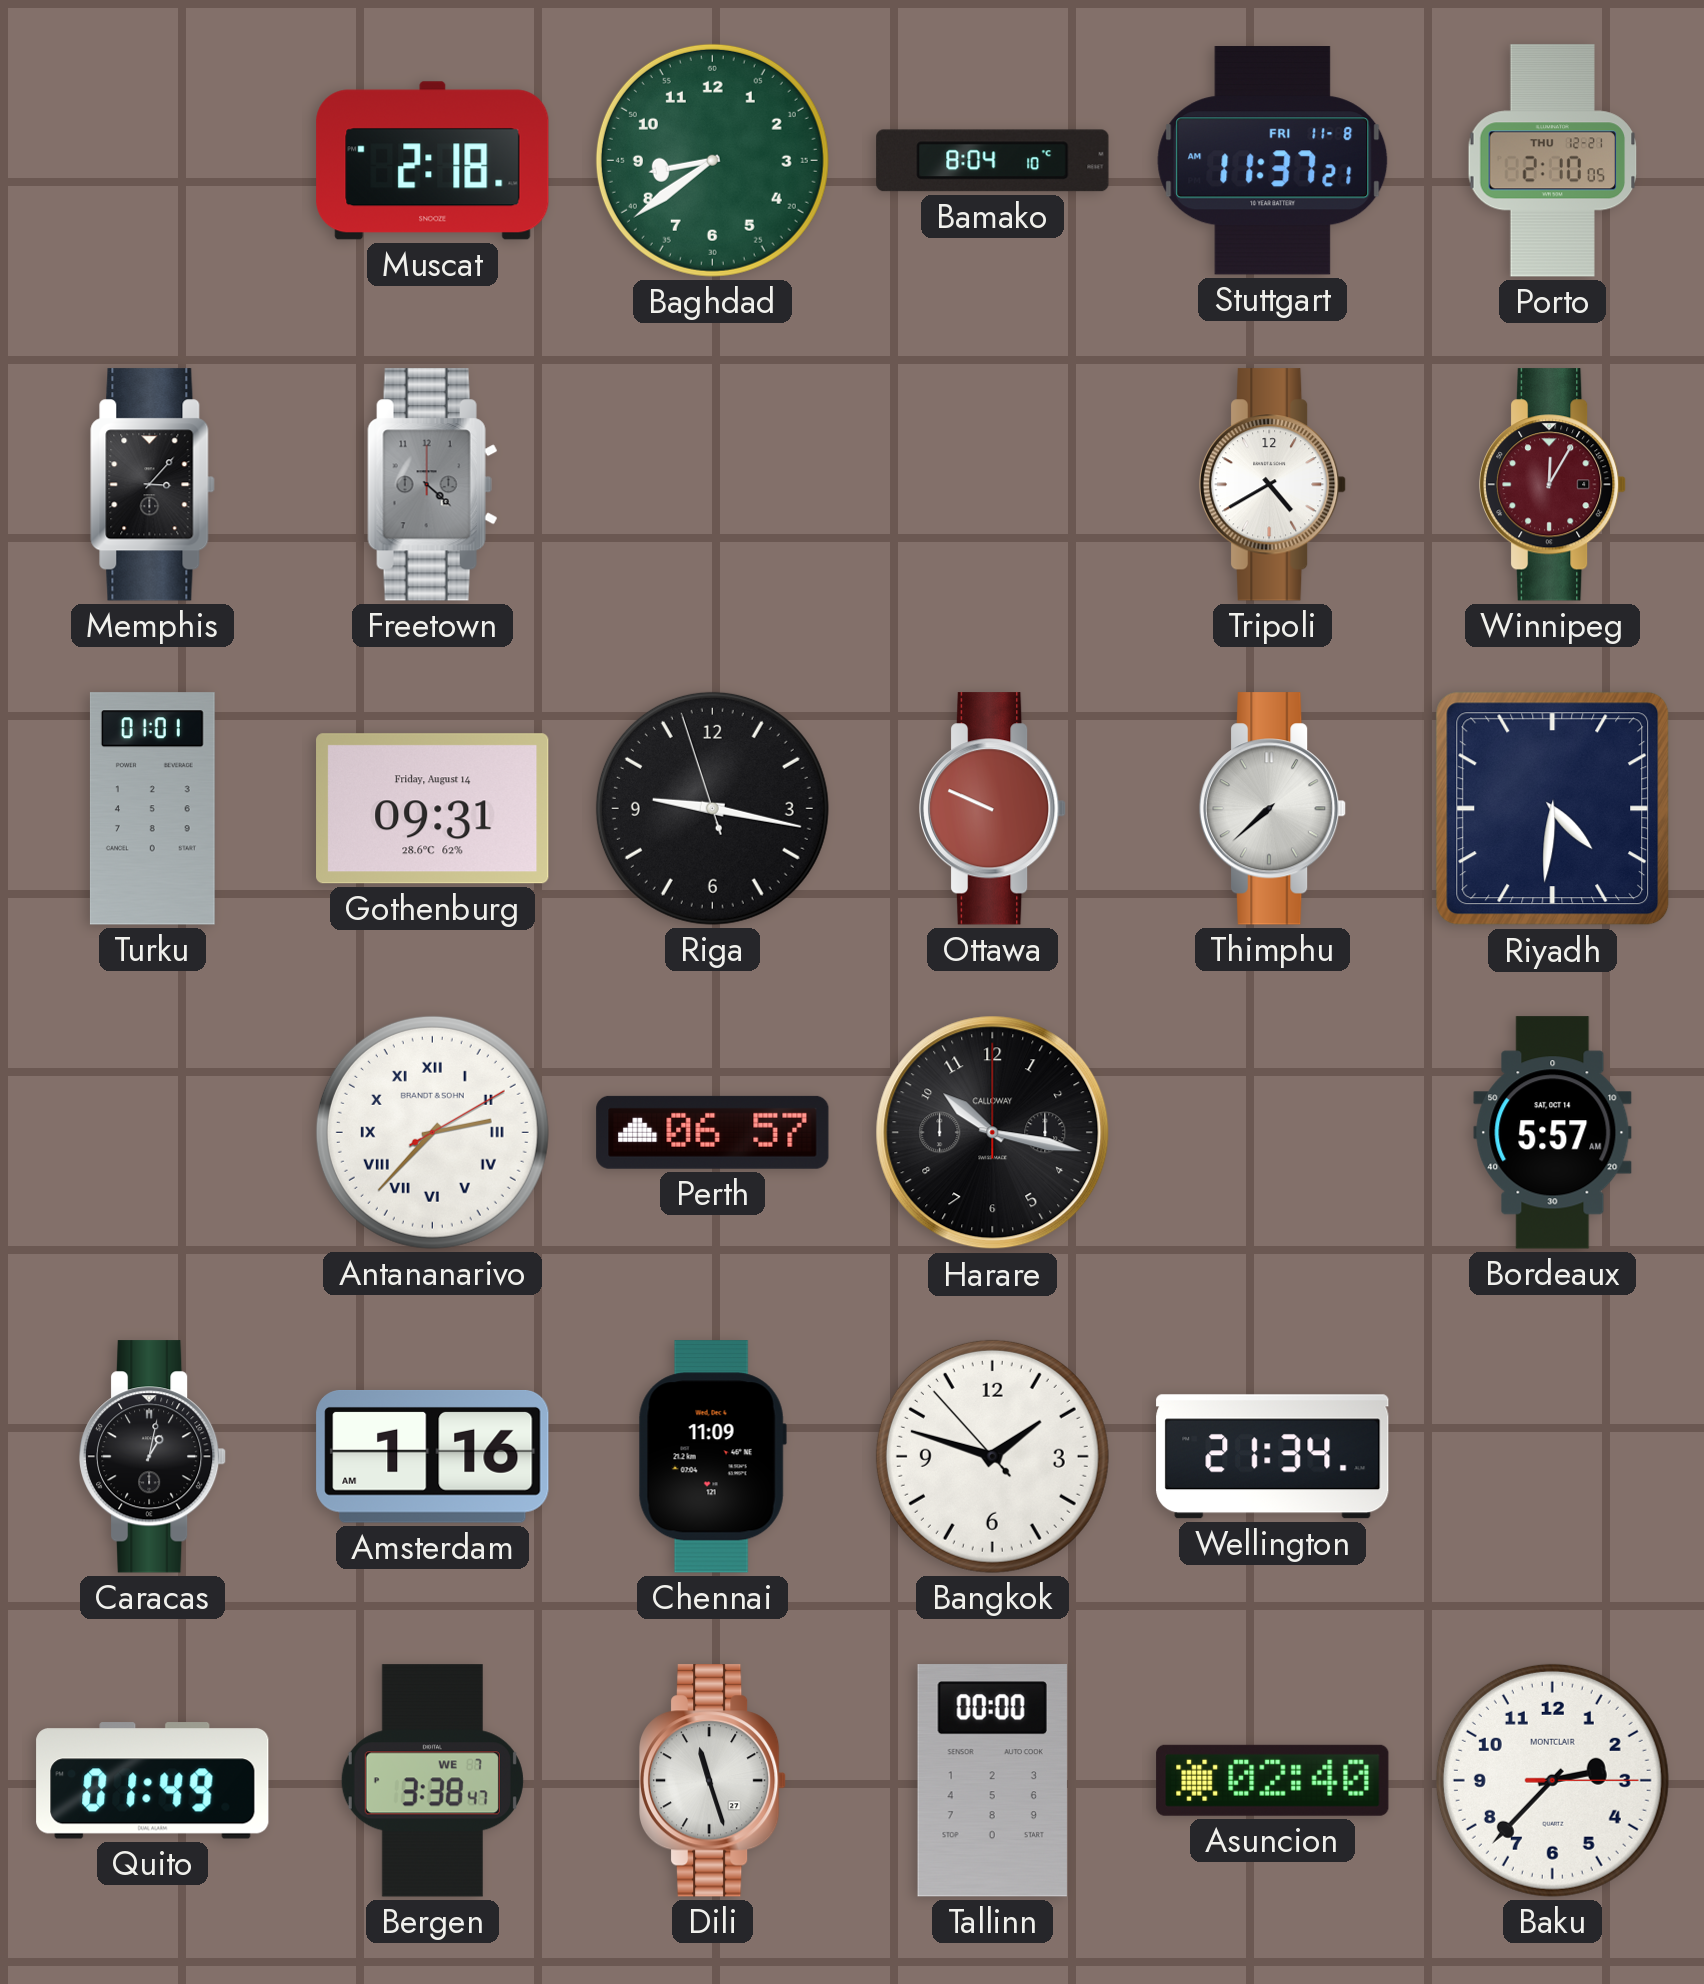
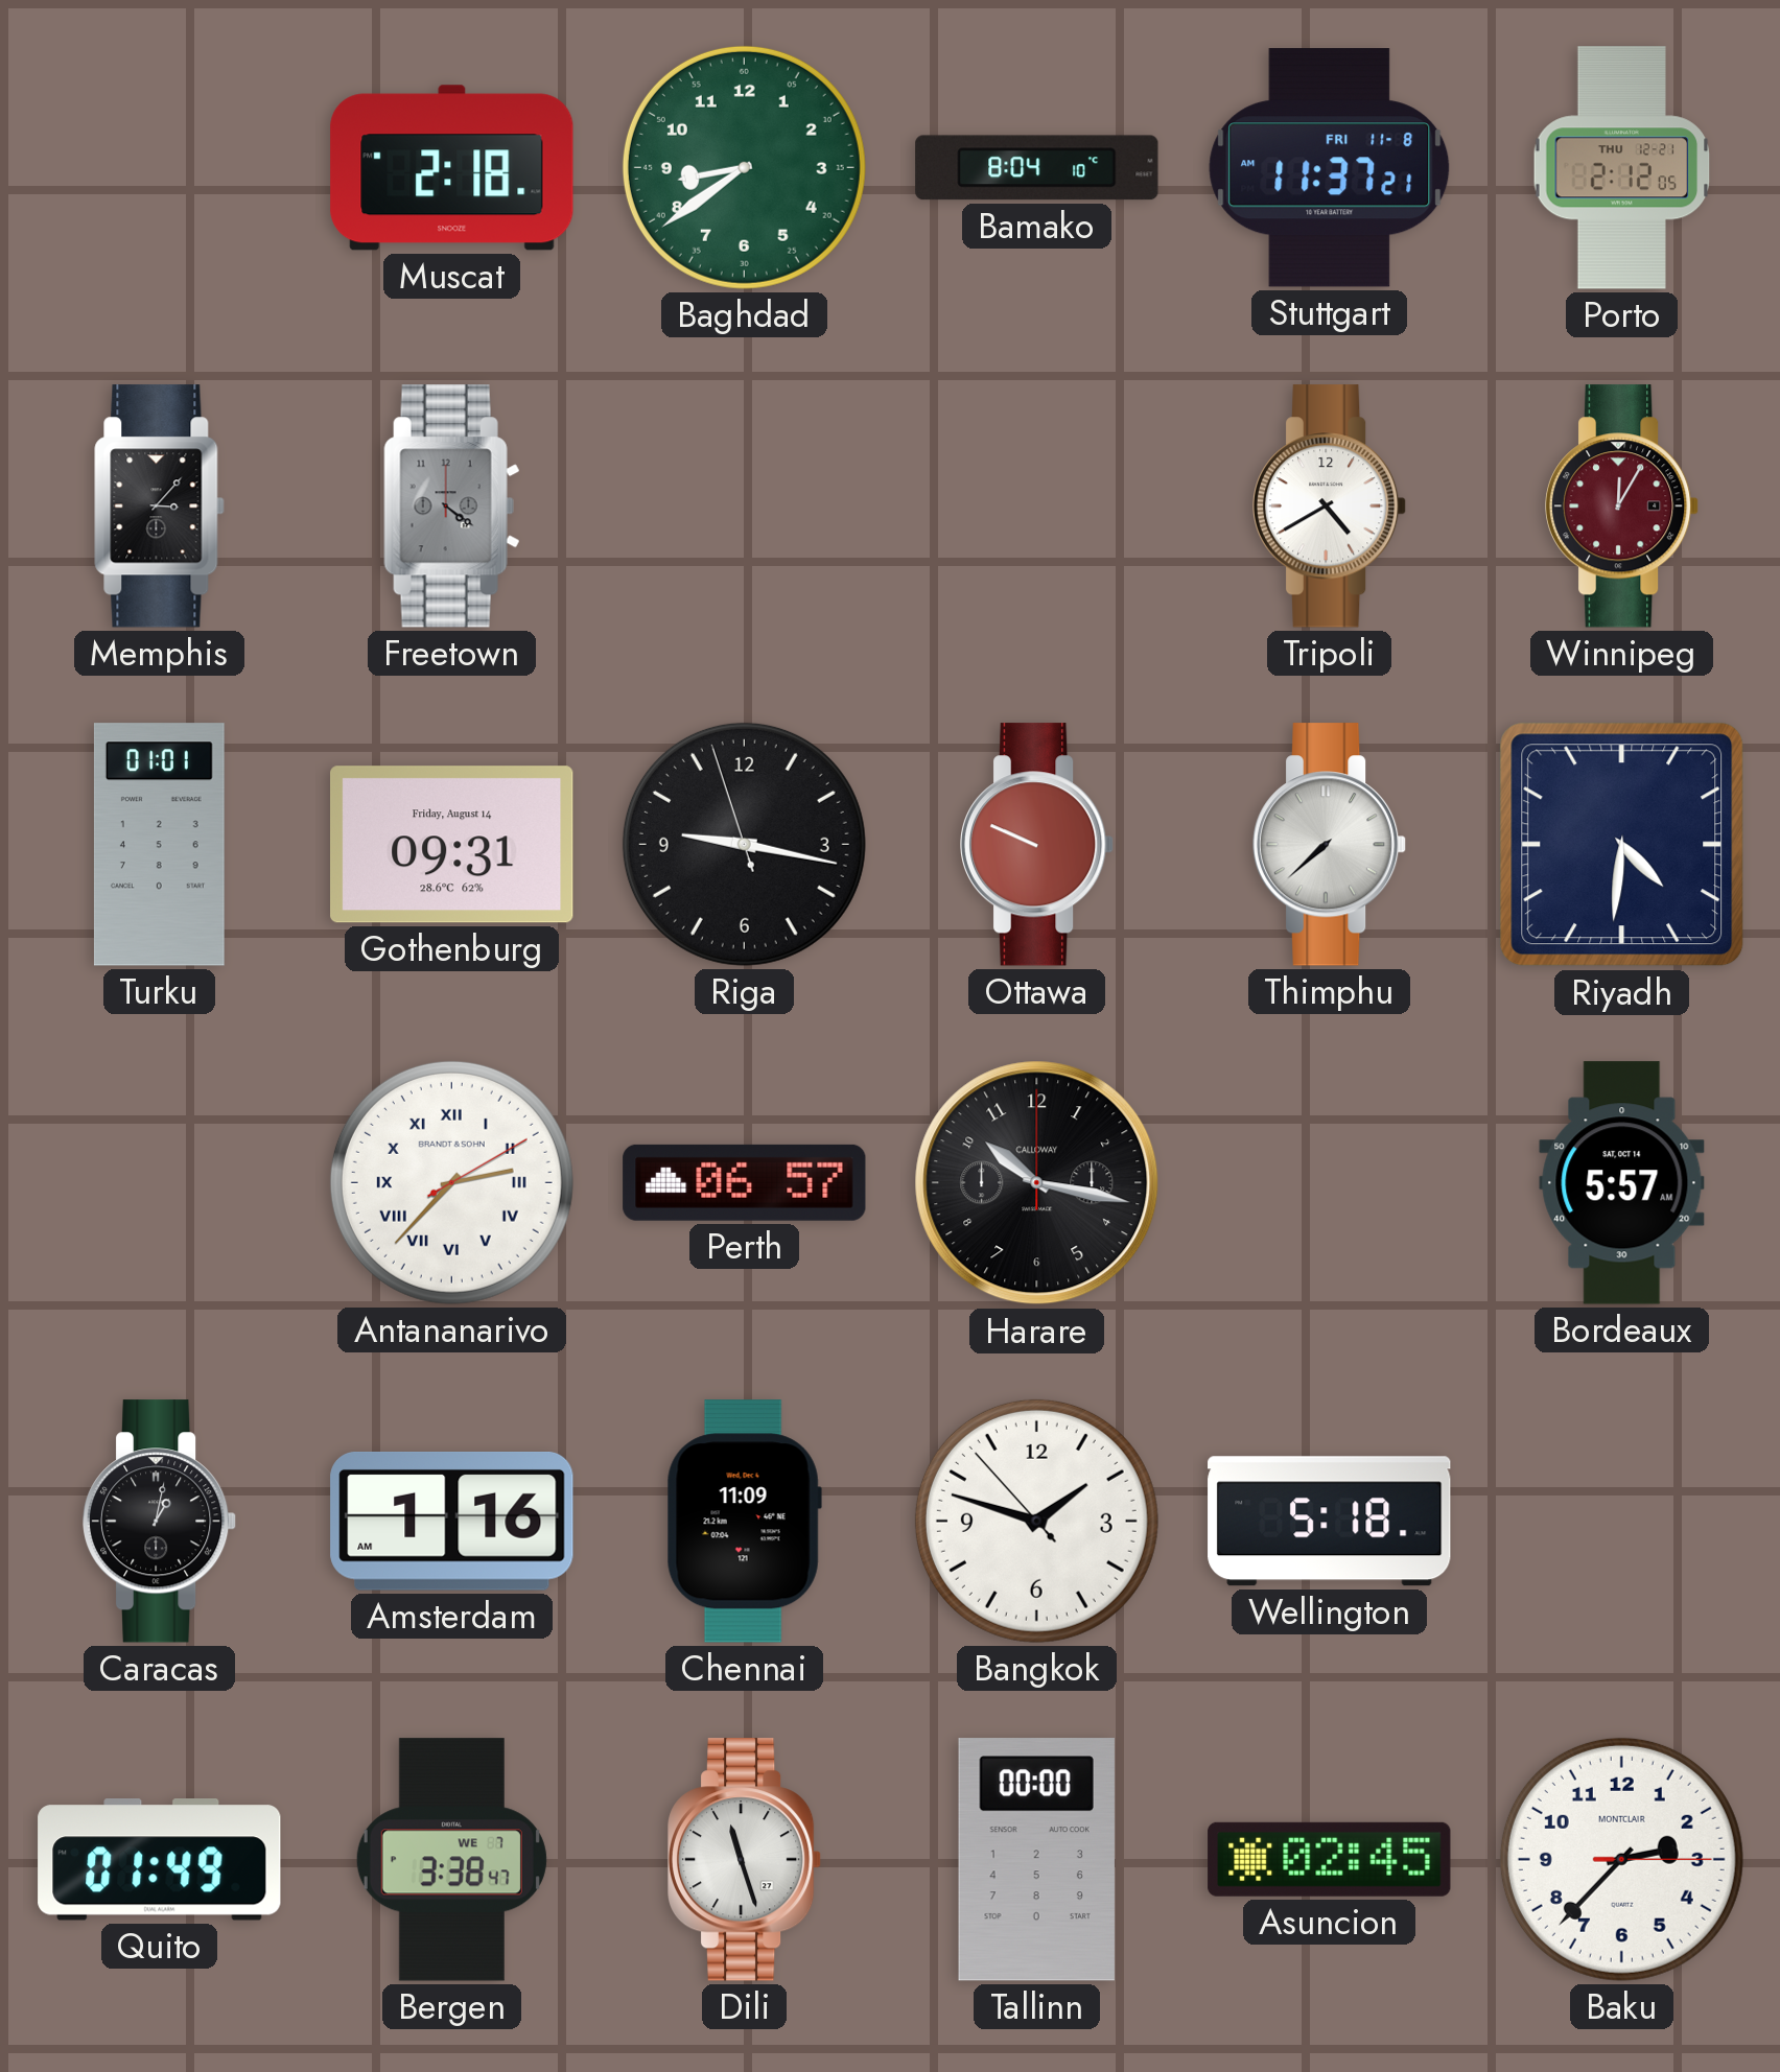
Porto: 2:10 -> 2:12
Freetown: 4:22 -> 4:21
Wellington: 21:34 -> 5:18
Asuncion: 02:40 -> 02:45
